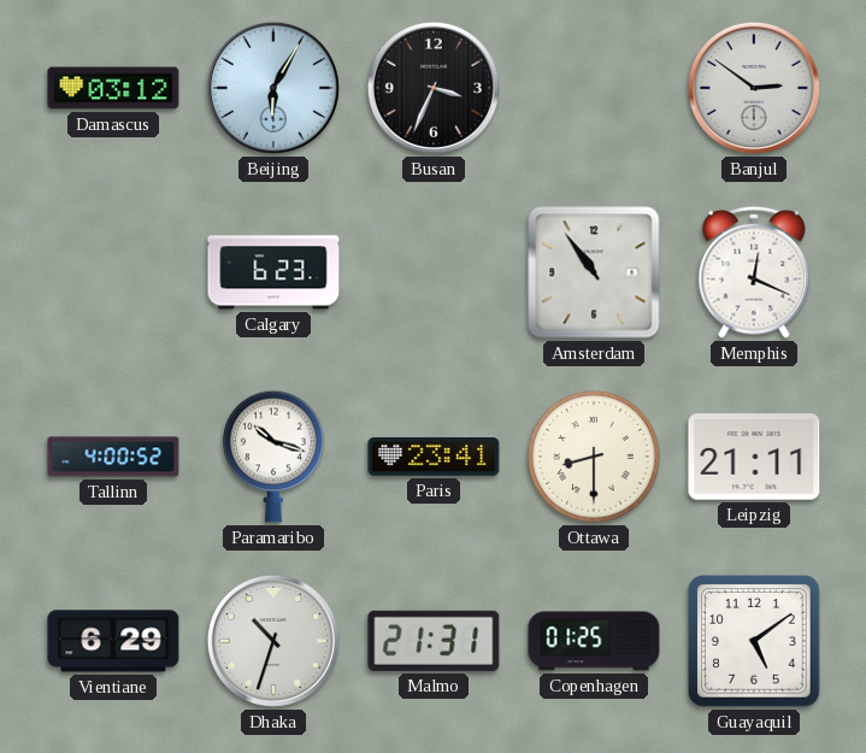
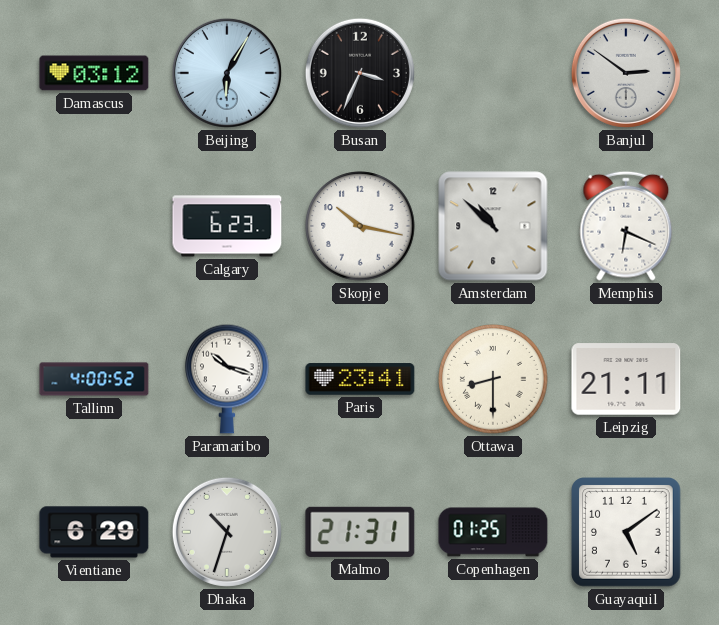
Skopje: none -> 10:17
Amsterdam: 10:54 -> 10:52
Memphis: 12:19 -> 6:19
